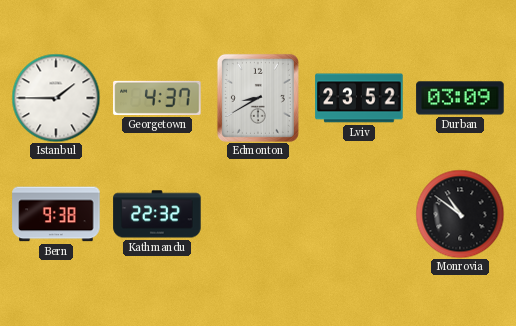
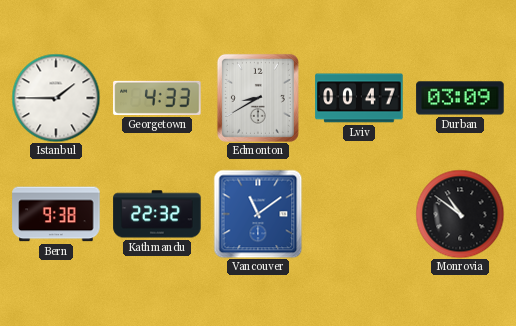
Georgetown: 4:37 -> 4:33
Lviv: 23:52 -> 00:47
Vancouver: none -> 11:09
